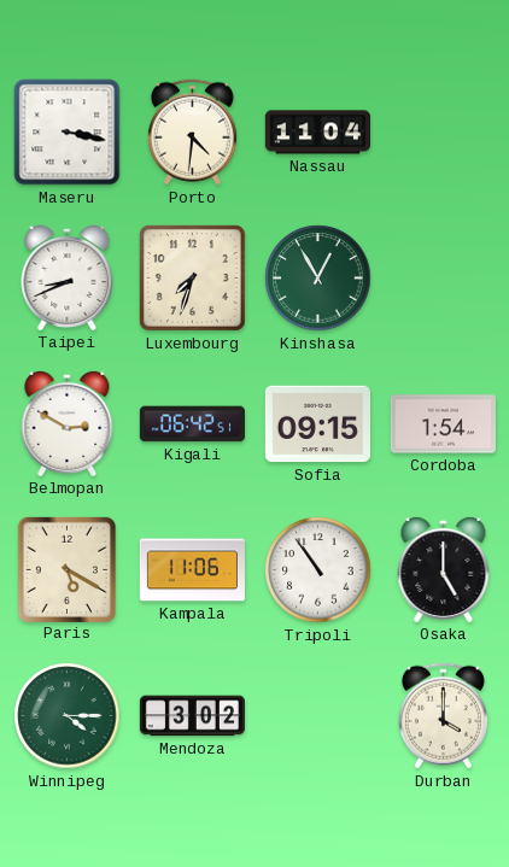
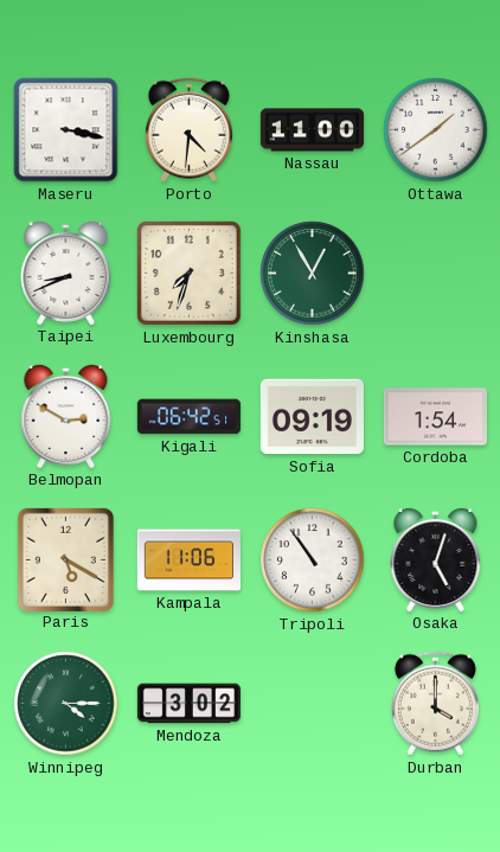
Nassau: 11:04 -> 11:00
Ottawa: none -> 1:39
Sofia: 09:15 -> 09:19
Osaka: 5:00 -> 5:03
